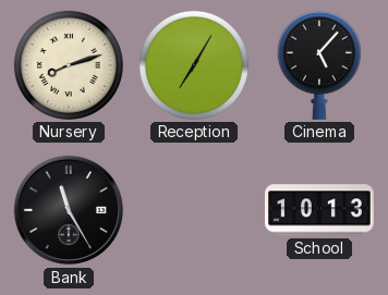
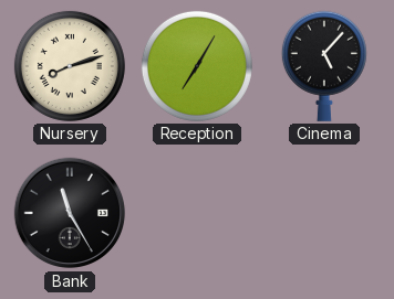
School: 10:13 -> none
